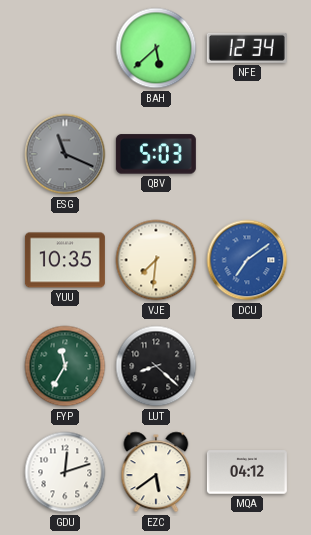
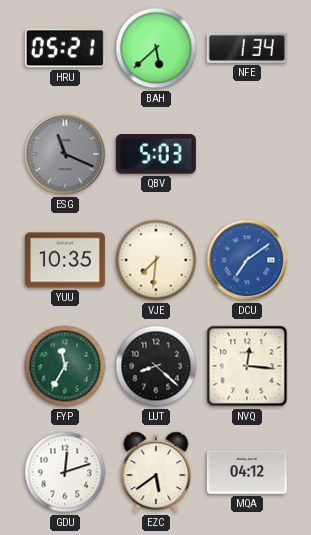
HRU: none -> 05:21
NFE: 12:34 -> 1:34
NVQ: none -> 12:16
